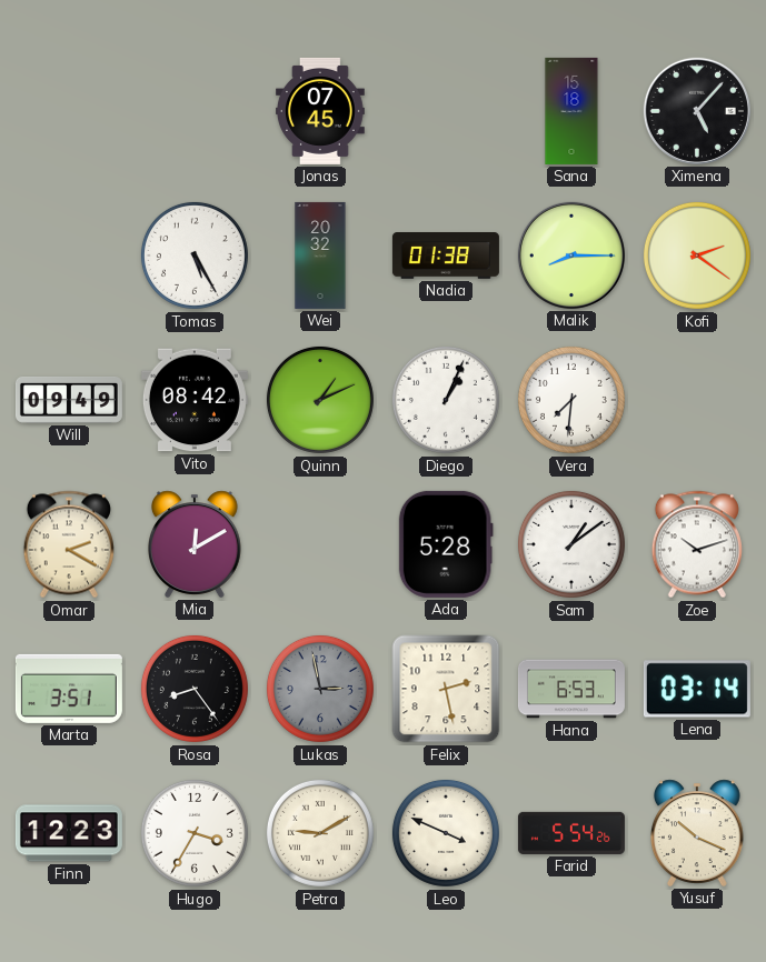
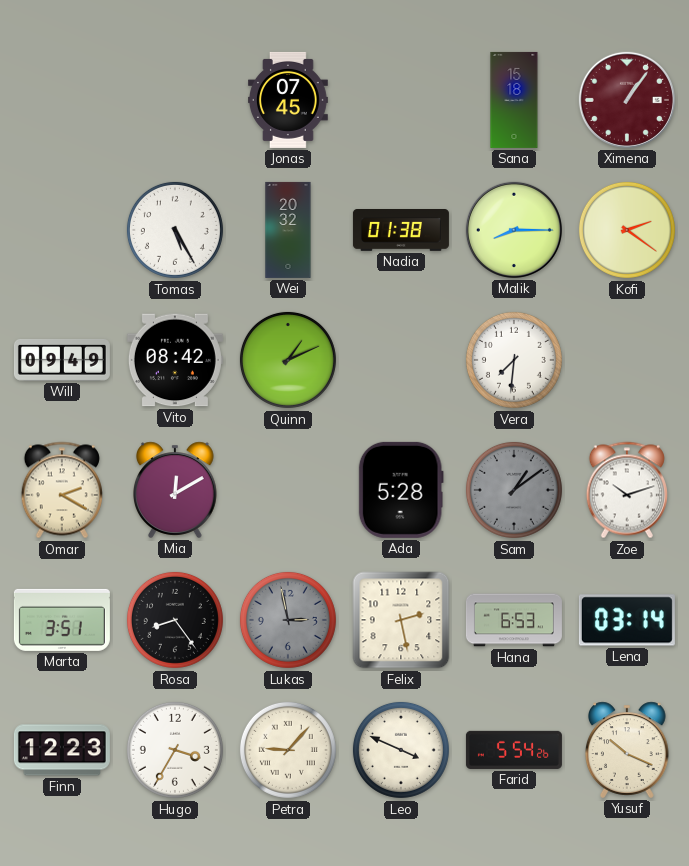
Ximena: 5:07 -> 1:06
Ximena dial: black -> burgundy
Diego: 1:04 -> none
Sam dial: white -> grey
Petra: 9:10 -> 9:07
